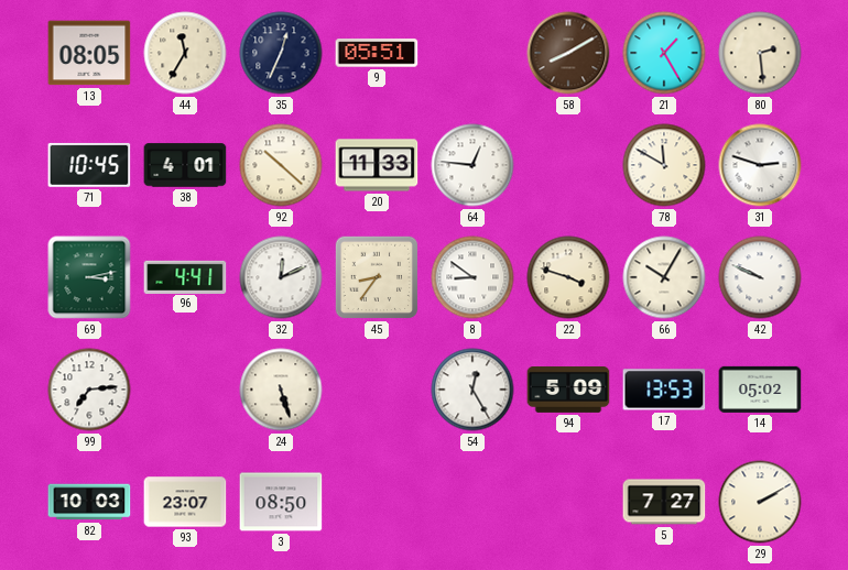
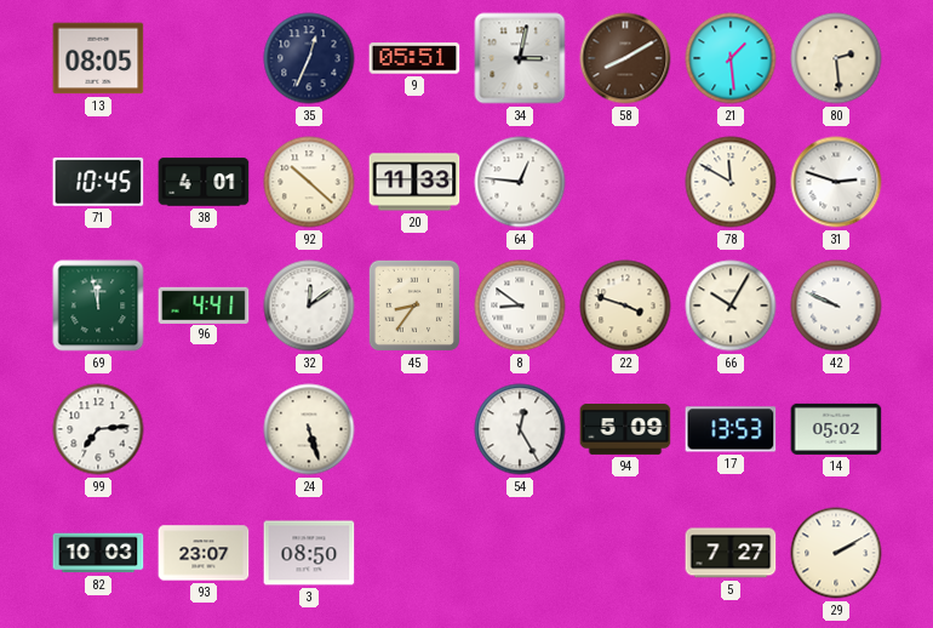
44: 11:35 -> none
34: none -> 3:02
21: 1:25 -> 1:29
69: 3:13 -> 11:58
32: 12:11 -> 12:09
